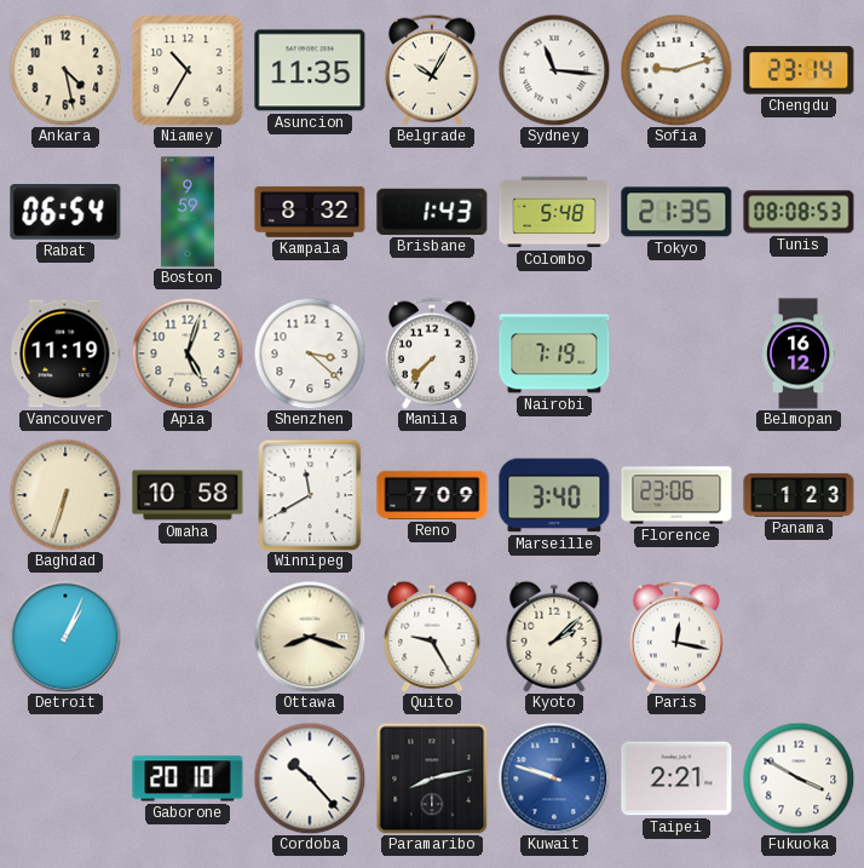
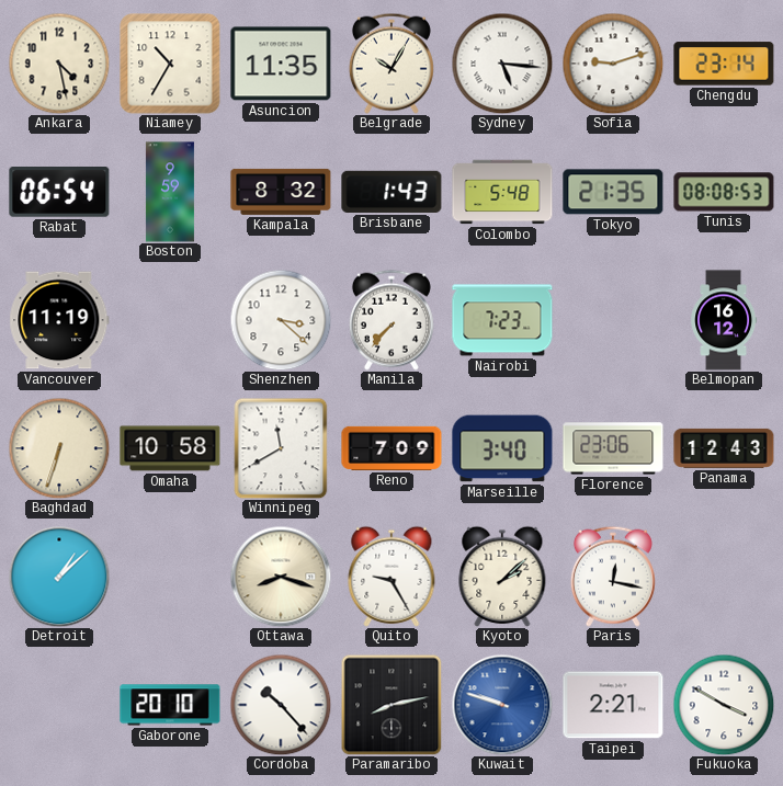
Sydney: 11:16 -> 5:16
Apia: 5:03 -> none
Nairobi: 7:19 -> 7:23
Panama: 1:23 -> 12:43
Detroit: 1:04 -> 1:08
